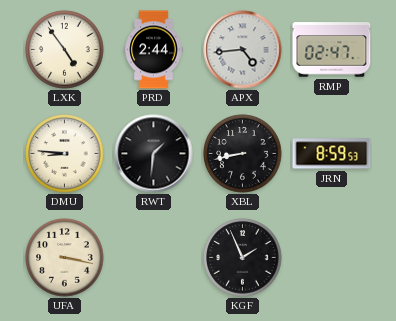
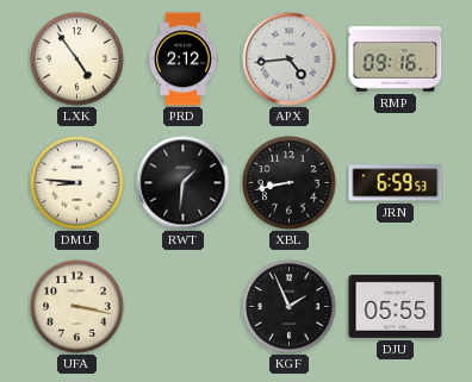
PRD: 2:44 -> 2:12
RMP: 02:47 -> 09:16
JRN: 8:59 -> 6:59
DJU: none -> 05:55
